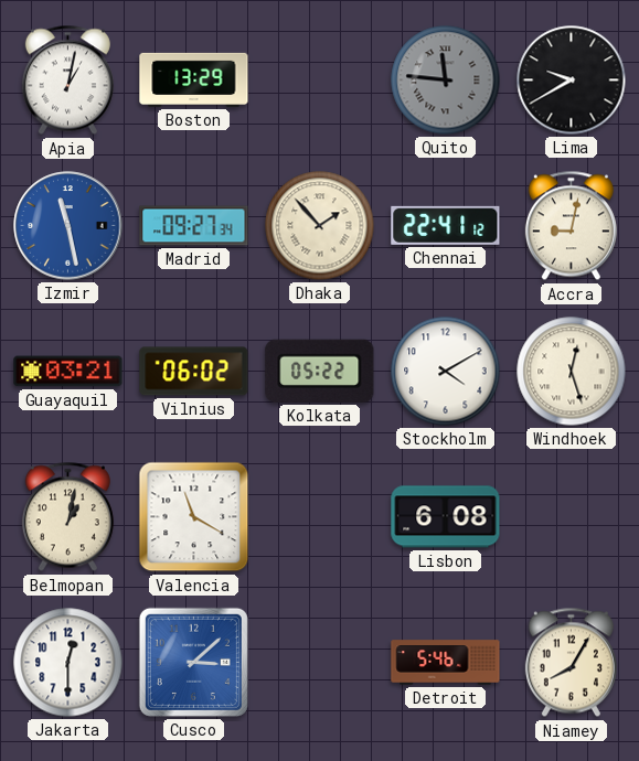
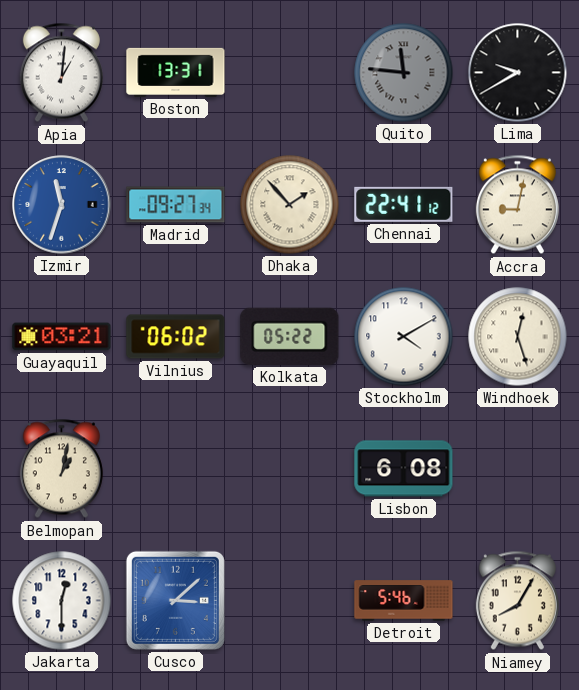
Apia: 1:02 -> 1:01
Boston: 13:29 -> 13:31
Izmir: 11:28 -> 11:33
Valencia: 11:20 -> none
